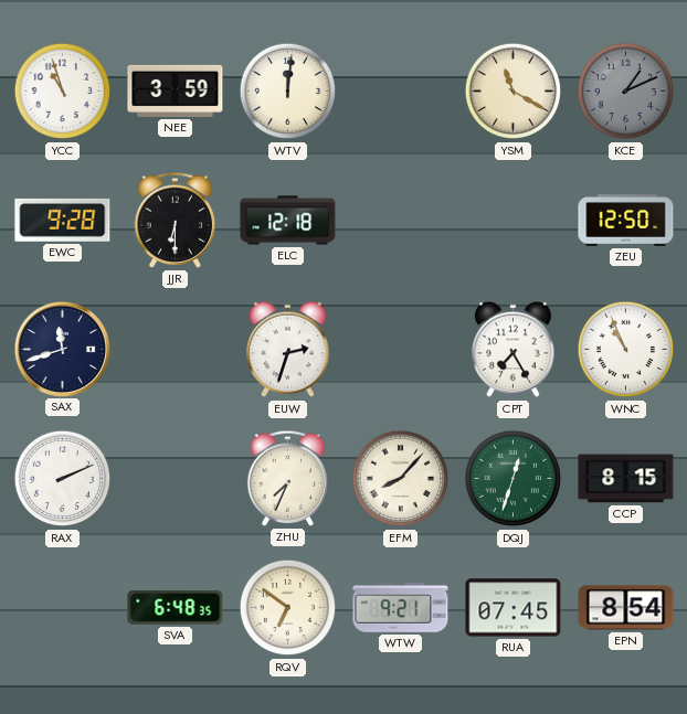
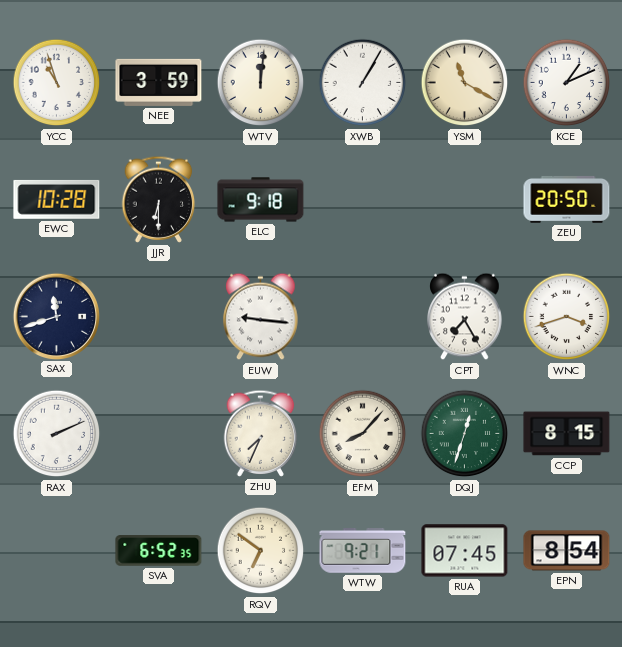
XWB: none -> 1:05
KCE dial: grey -> white
EWC: 9:28 -> 10:28
ELC: 12:18 -> 9:18
ZEU: 12:50 -> 20:50
EUW: 2:33 -> 9:16
WNC: 10:56 -> 3:42
SVA: 6:48 -> 6:52
